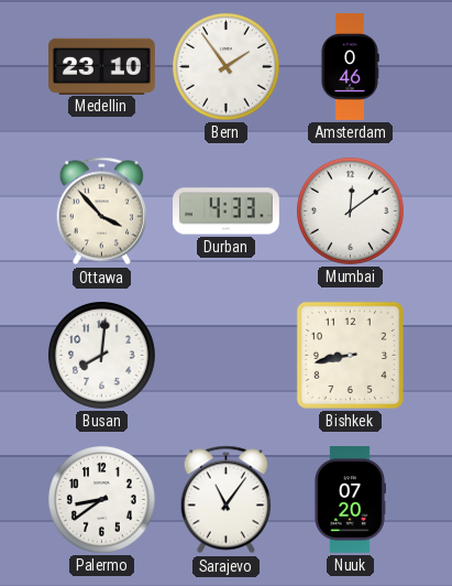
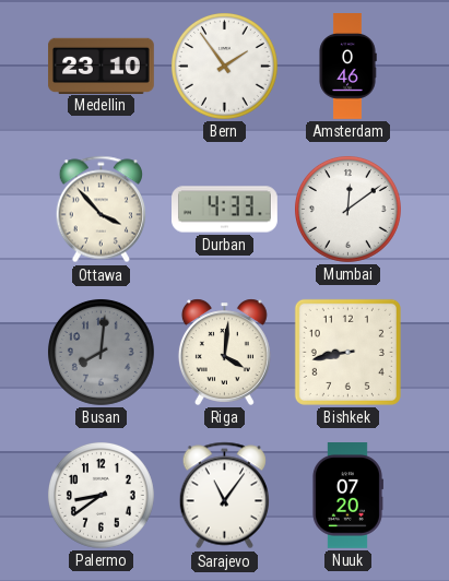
Busan dial: white -> grey
Riga: none -> 4:01
